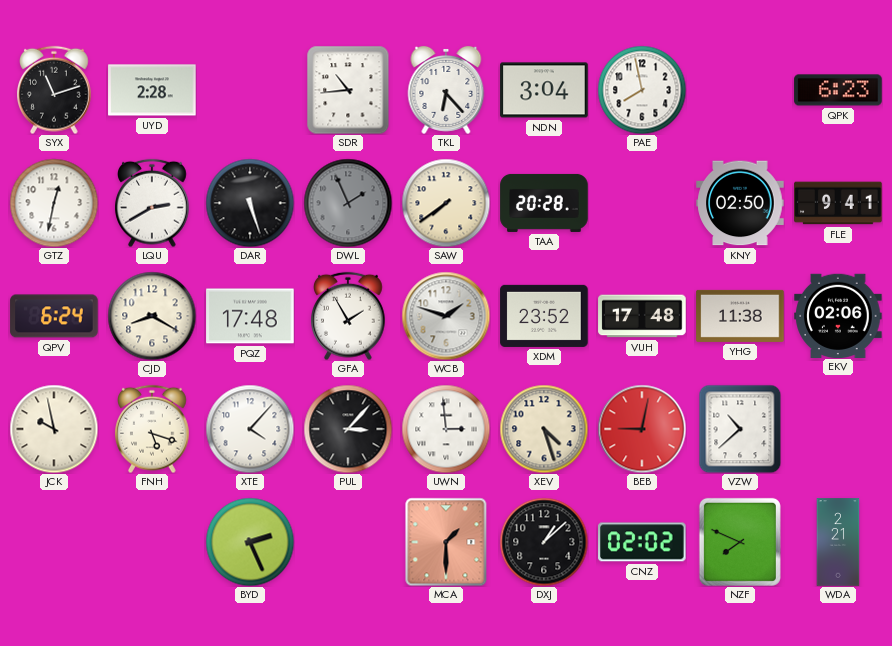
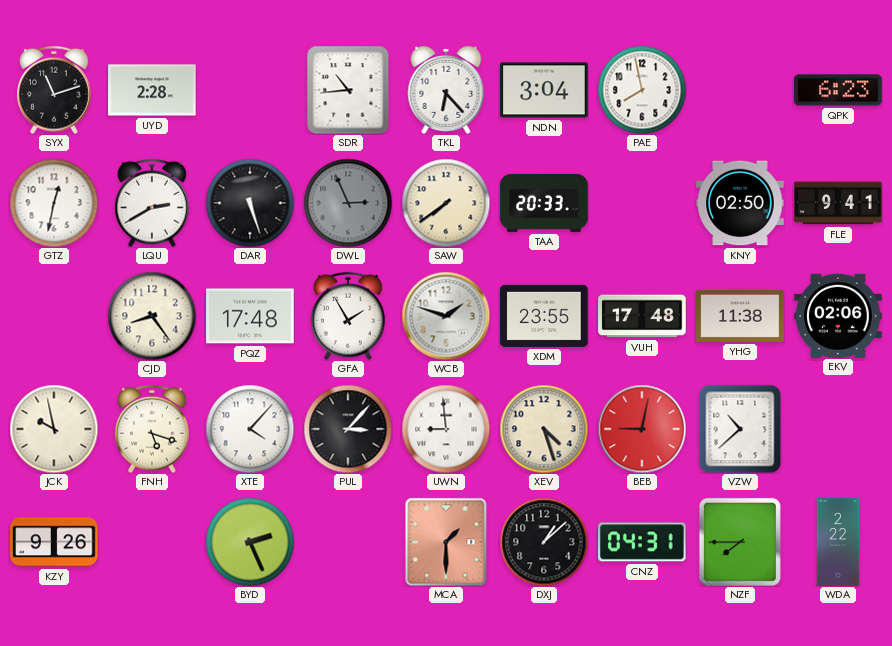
DWL: 1:56 -> 2:56
TAA: 20:28 -> 20:33
QPV: 6:24 -> none
CJD: 8:20 -> 8:24
XDM: 23:52 -> 23:55
UWN: 2:59 -> 8:59
KZY: none -> 9:26
CNZ: 02:02 -> 04:31
NZF: 7:49 -> 7:45
WDA: 2:21 -> 2:22
